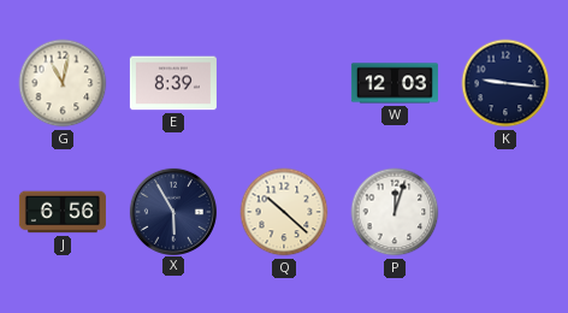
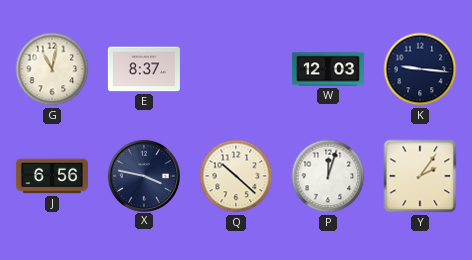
E: 8:39 -> 8:37
X: 5:55 -> 3:47
Y: none -> 2:06
